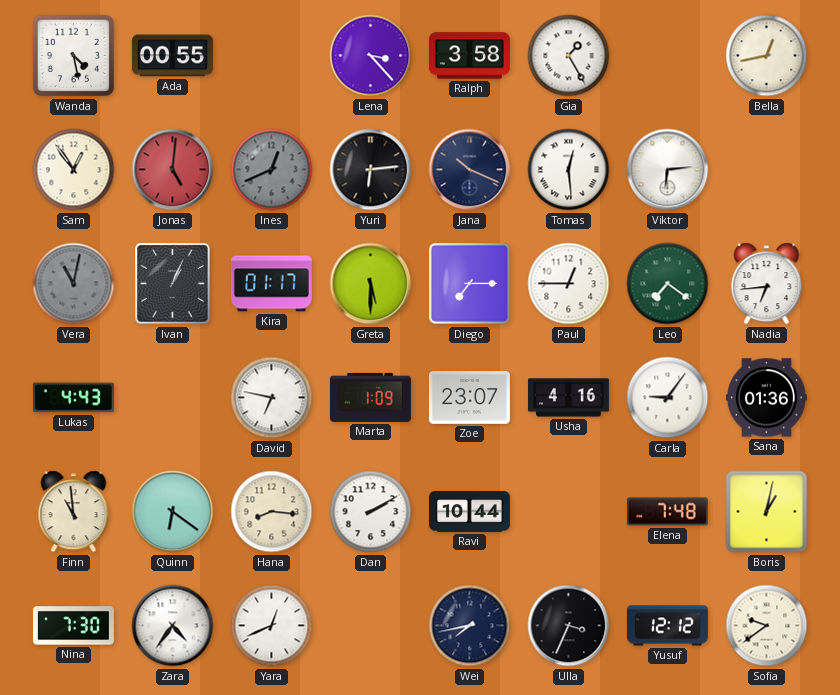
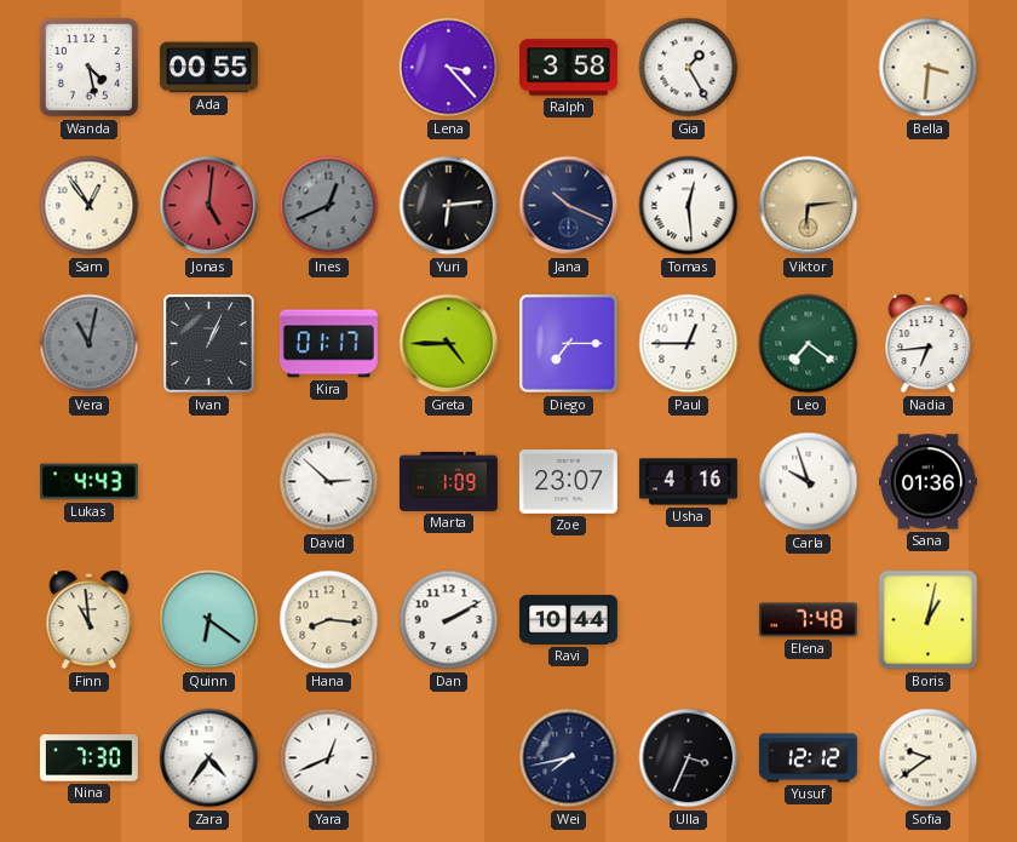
Bella: 12:43 -> 3:31
Viktor dial: white -> champagne
Greta: 5:30 -> 4:45
David: 6:47 -> 2:52
Carla: 9:06 -> 9:57
